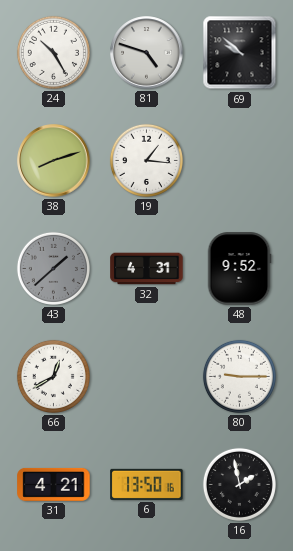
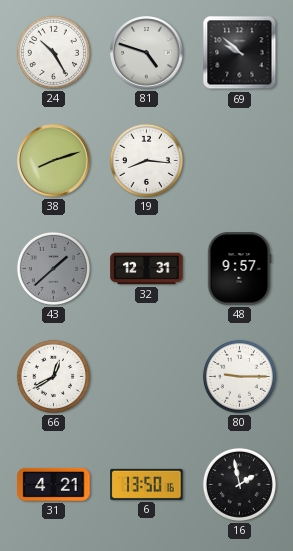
19: 1:16 -> 8:16
32: 4:31 -> 12:31
48: 9:52 -> 9:57
